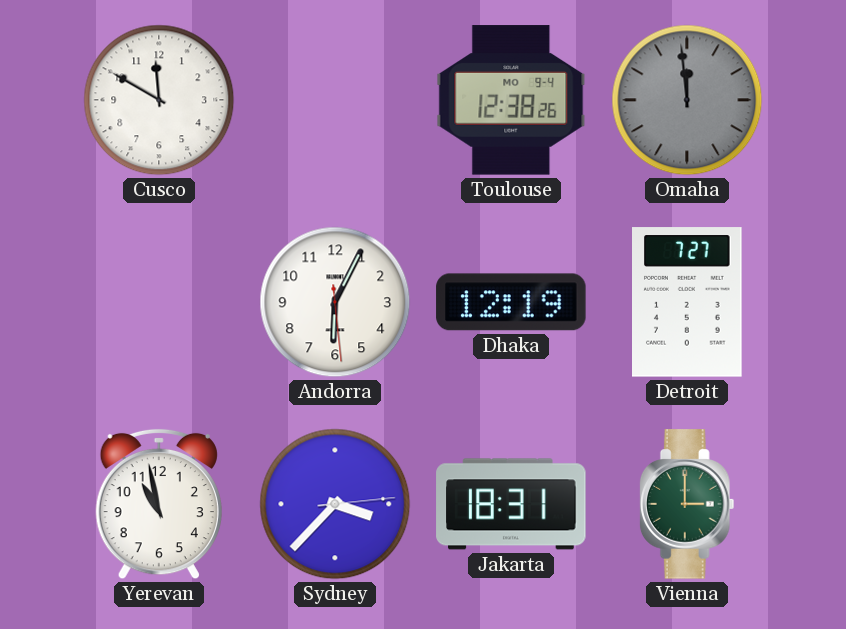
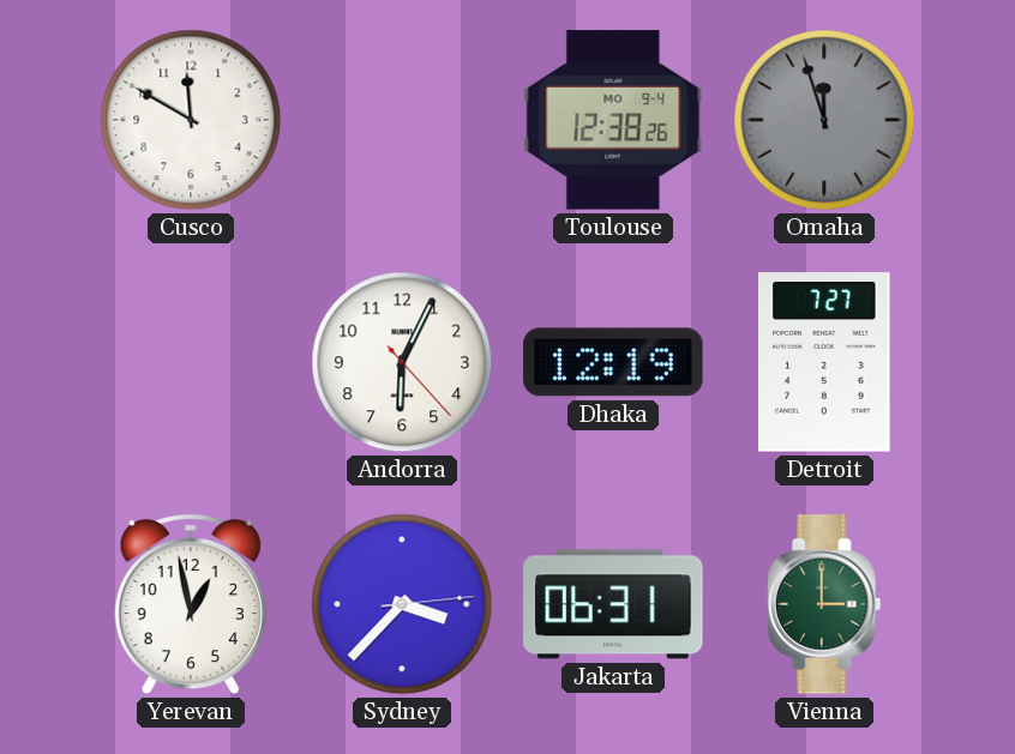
Omaha: 11:59 -> 11:57
Andorra: 6:04:29 -> 6:04:23
Yerevan: 10:58 -> 12:58
Jakarta: 18:31 -> 06:31
